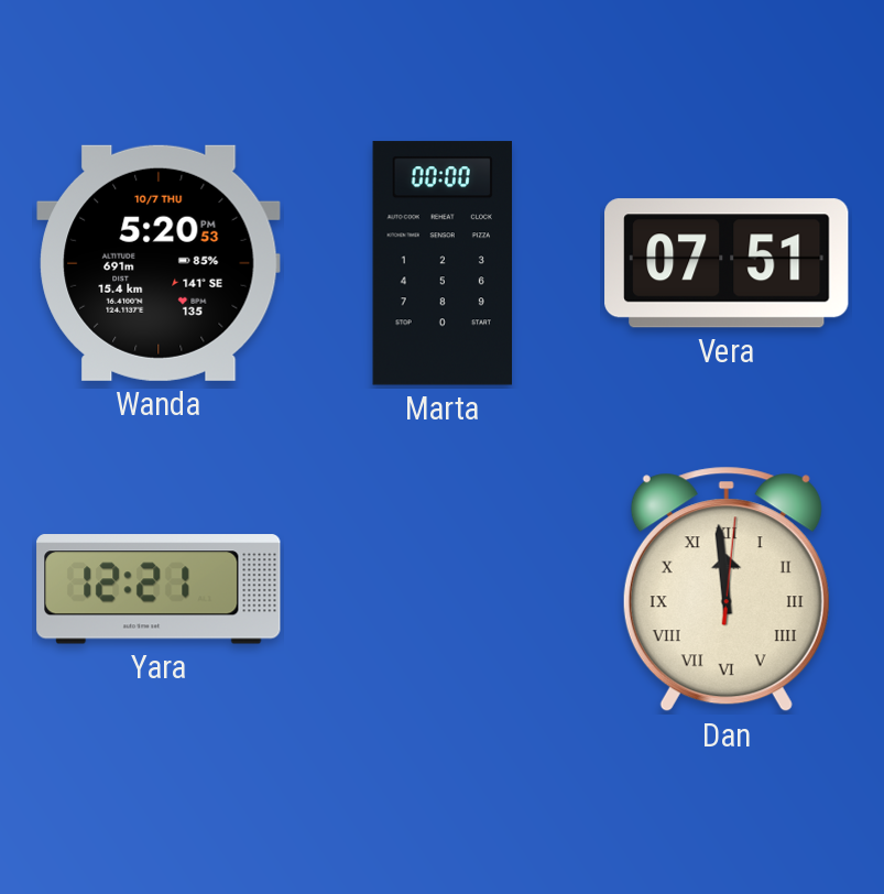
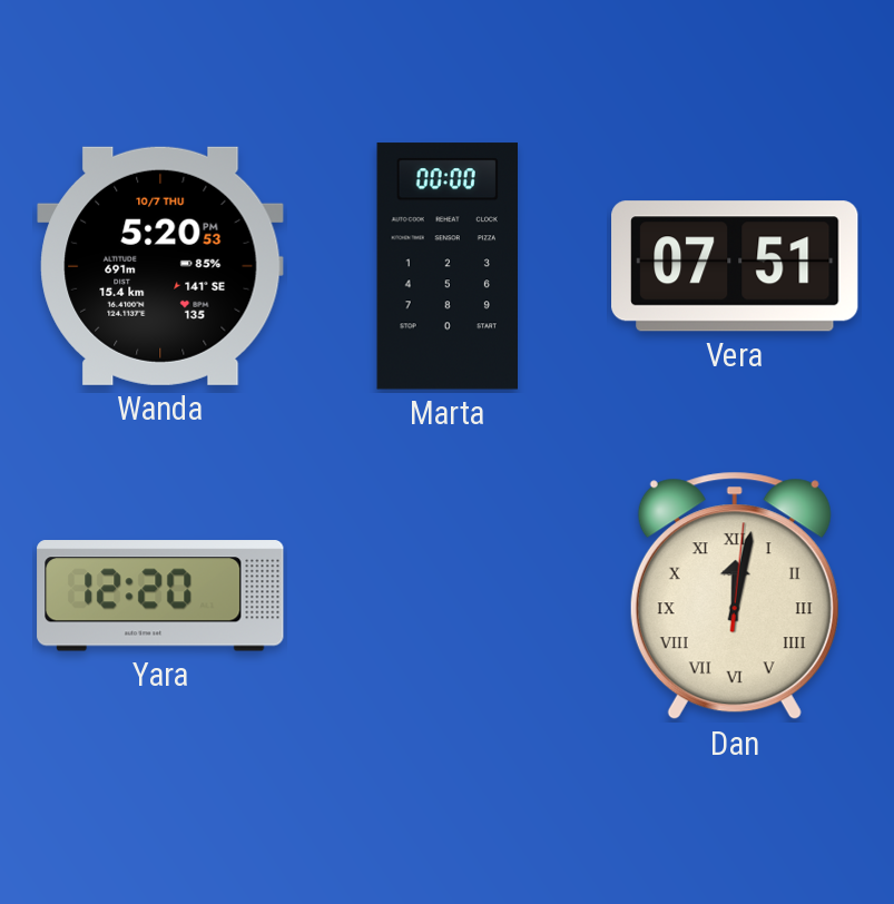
Yara: 12:21 -> 12:20
Dan: 11:59 -> 12:02
